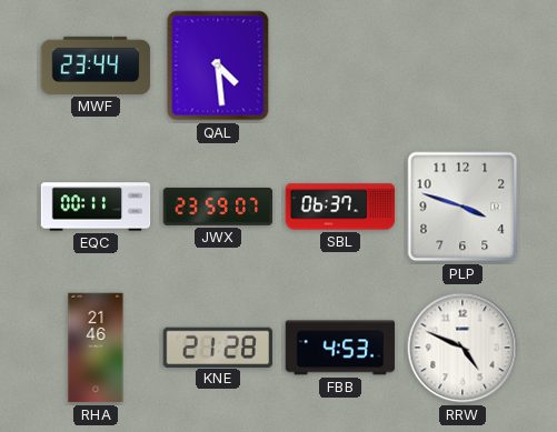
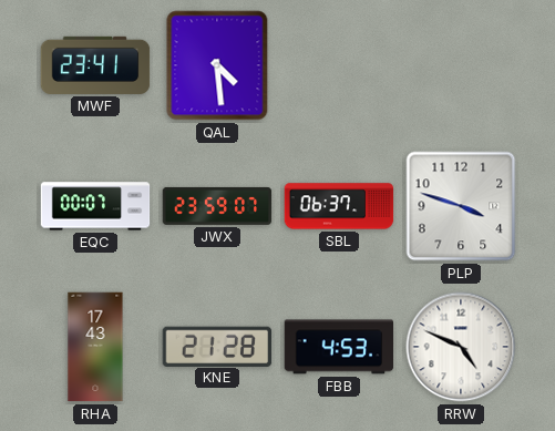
MWF: 23:44 -> 23:41
EQC: 00:11 -> 00:07
RHA: 21:46 -> 17:43
